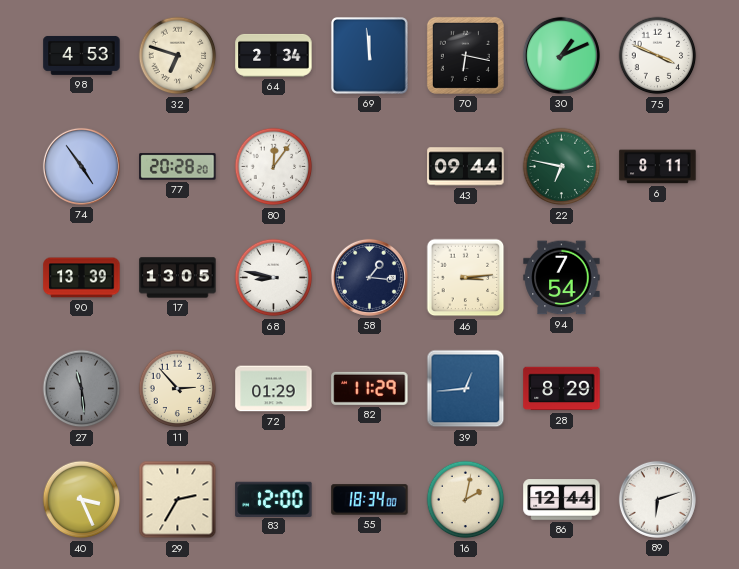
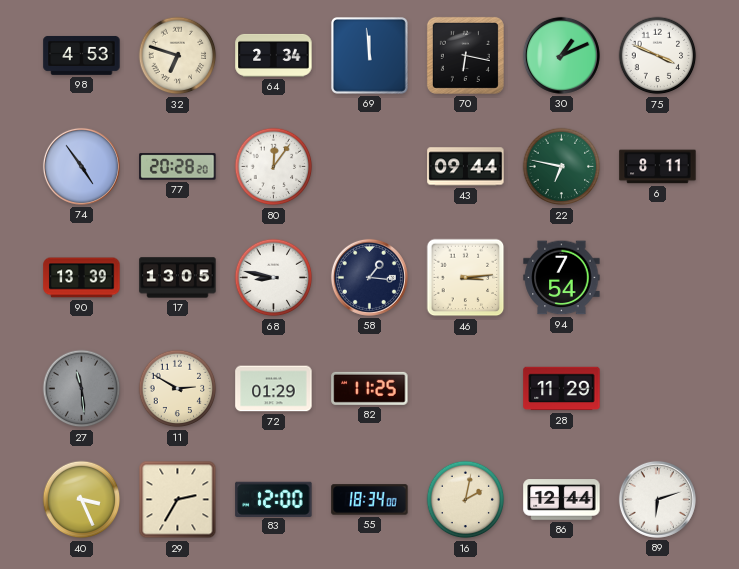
11: 2:53 -> 2:50
82: 11:29 -> 11:25
39: 12:44 -> none
28: 8:29 -> 11:29
